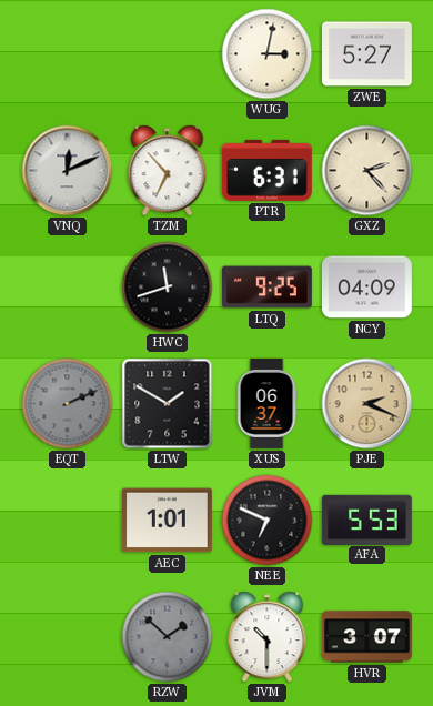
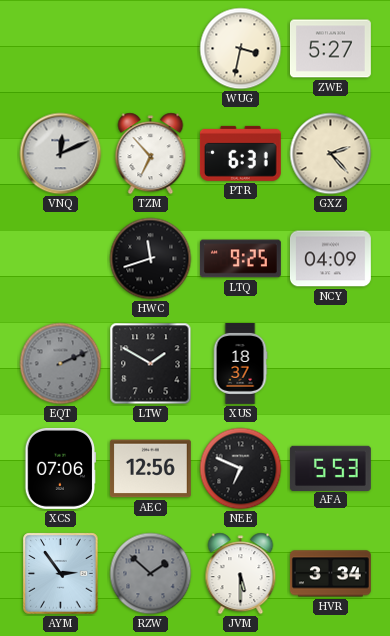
WUG: 3:02 -> 3:32
XUS: 06:37 -> 18:37
PJE: 2:19 -> none
XCS: none -> 07:06
AEC: 1:01 -> 12:56
AYM: none -> 2:54
JVM: 10:30 -> 5:30
HVR: 3:07 -> 3:34
